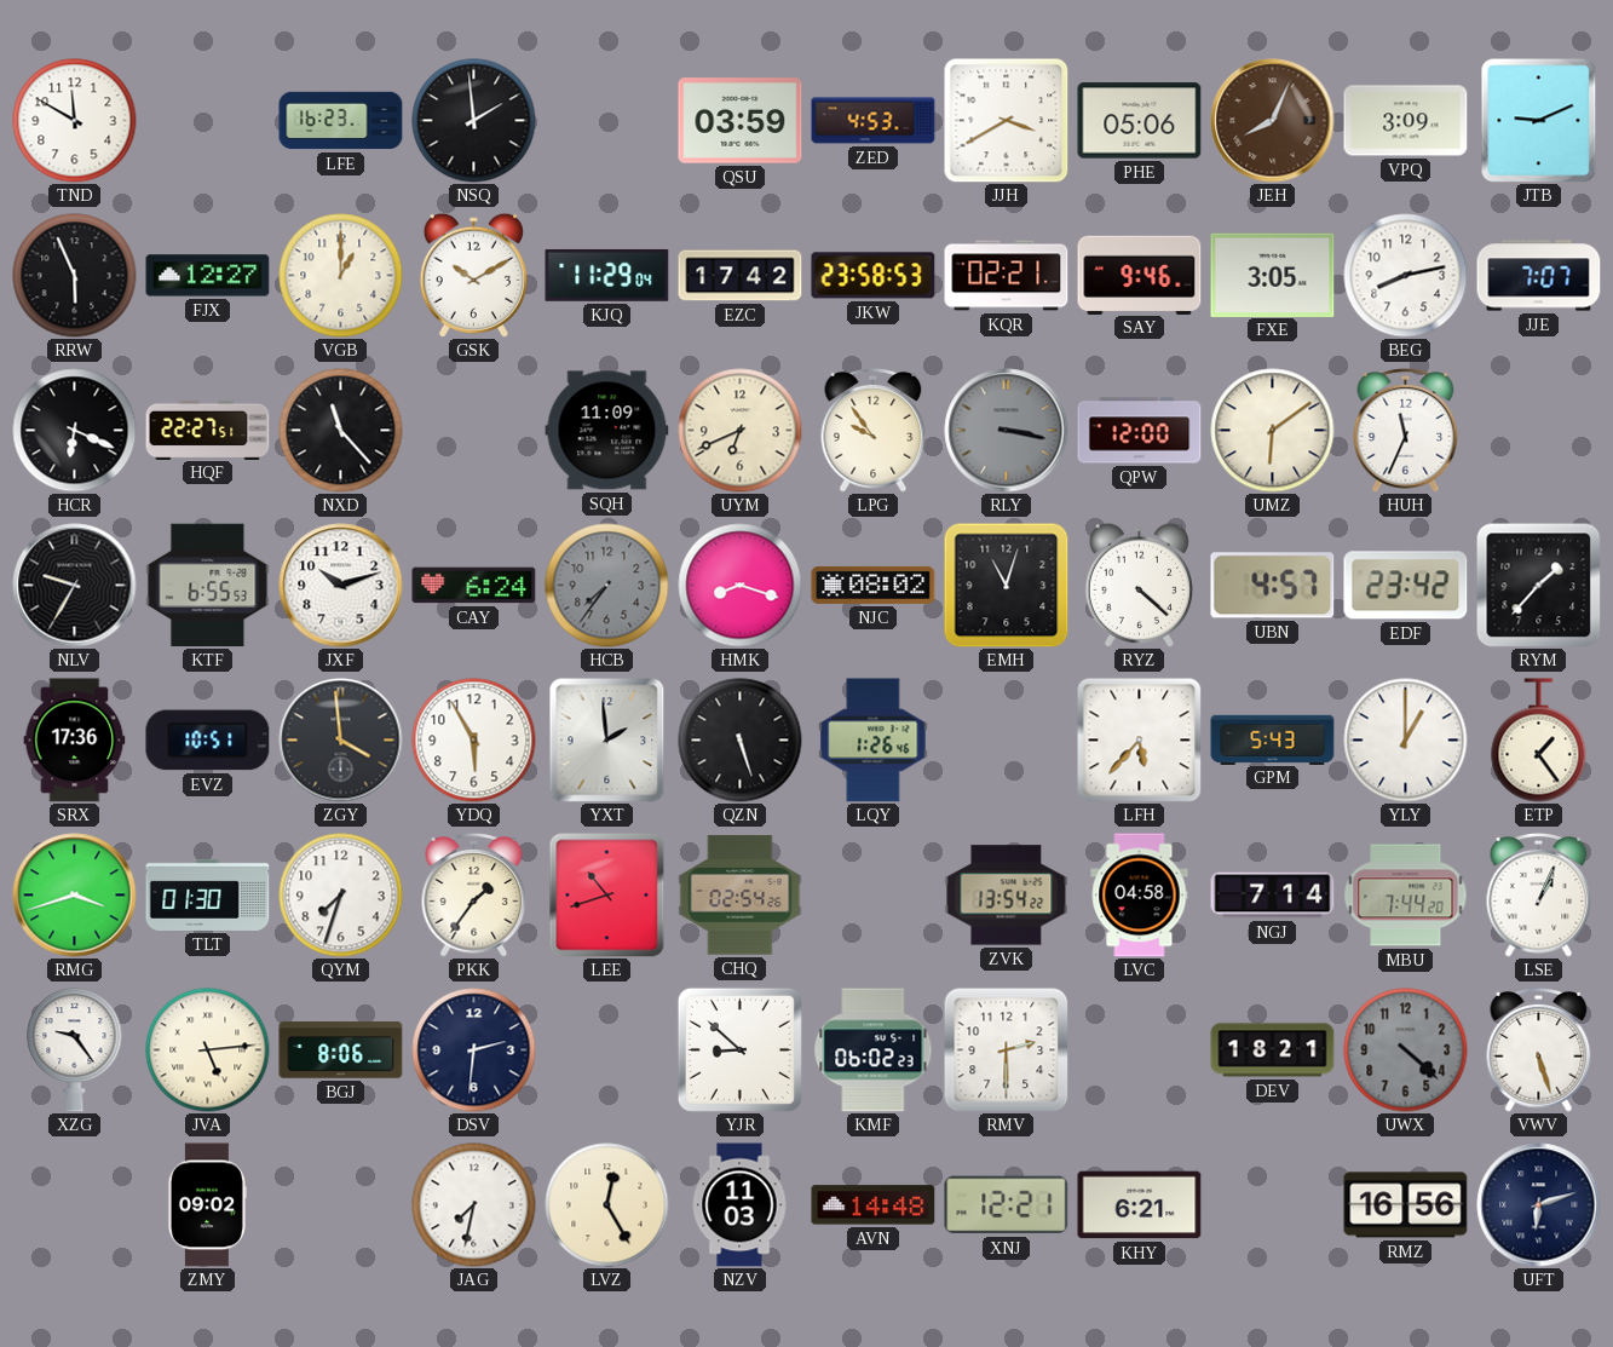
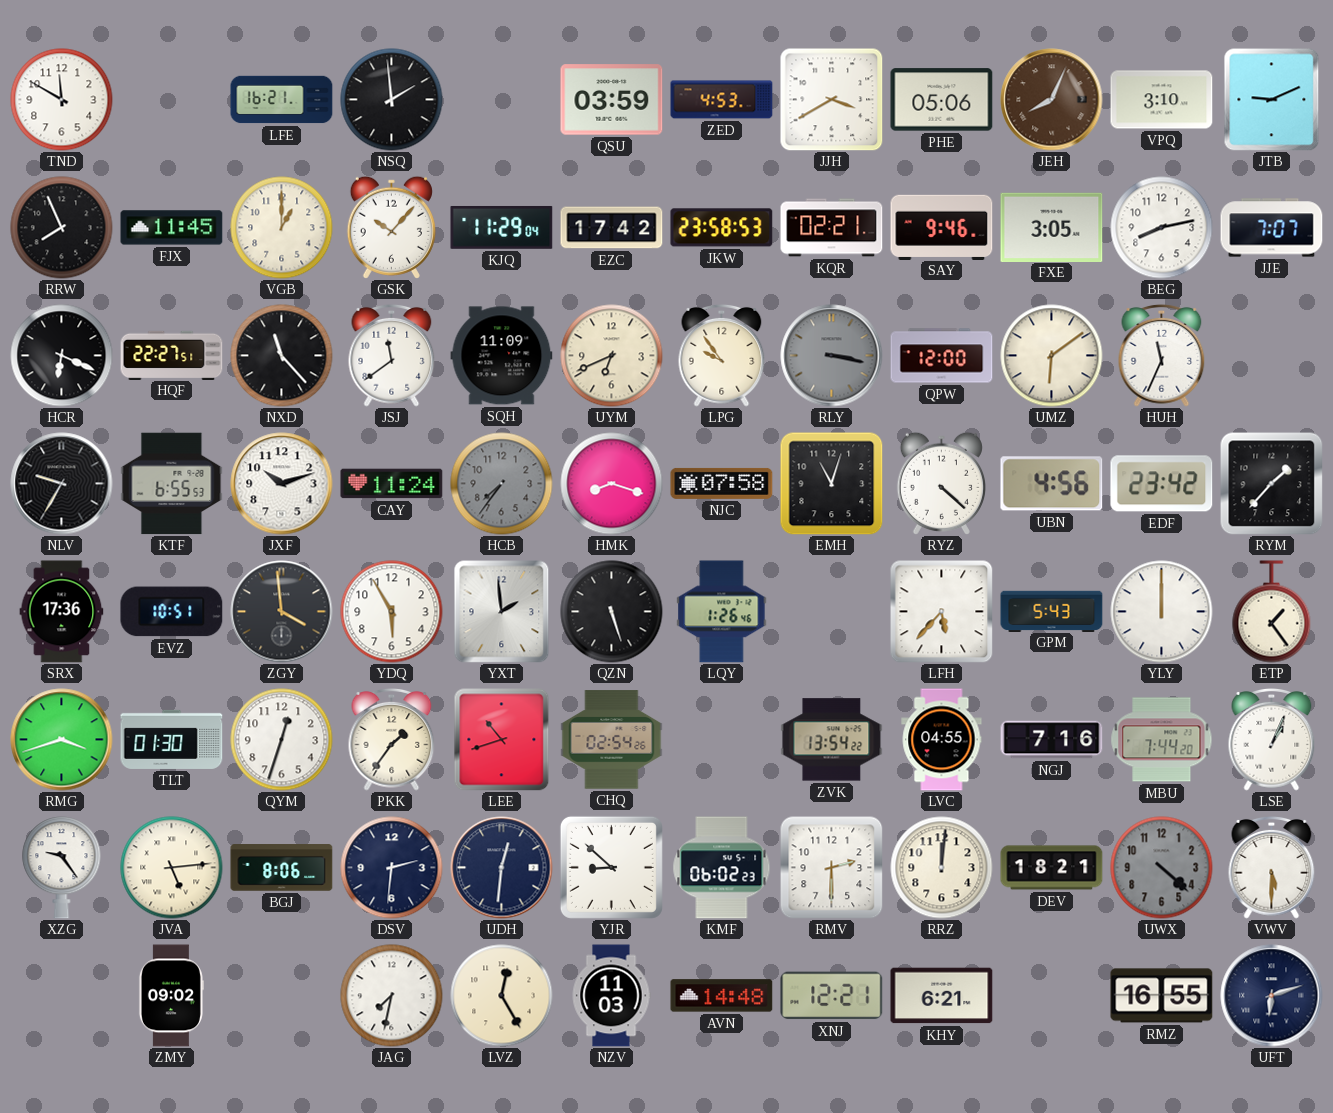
LFE: 16:23 -> 16:21
VPQ: 3:09 -> 3:10
RRW: 5:56 -> 7:56
FJX: 12:27 -> 11:45
GSK: 10:10 -> 10:07
JSJ: none -> 11:39
CAY: 6:24 -> 11:24
NJC: 08:02 -> 07:58
UBN: 4:57 -> 4:56
YLY: 1:00 -> 12:00
QYM: 7:33 -> 12:33
LVC: 04:58 -> 04:55
NGJ: 7:14 -> 7:16
UDH: none -> 12:31
RRZ: none -> 12:01
VWV: 5:27 -> 5:30
RMZ: 16:56 -> 16:55
